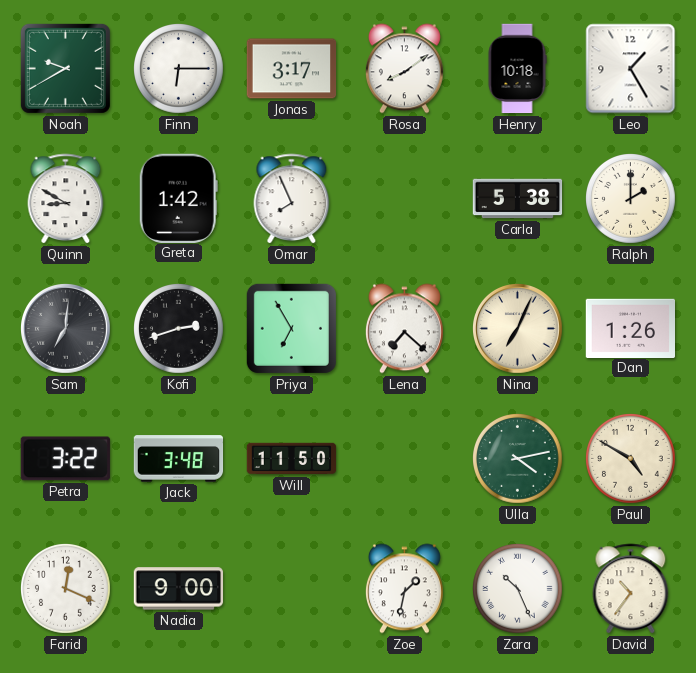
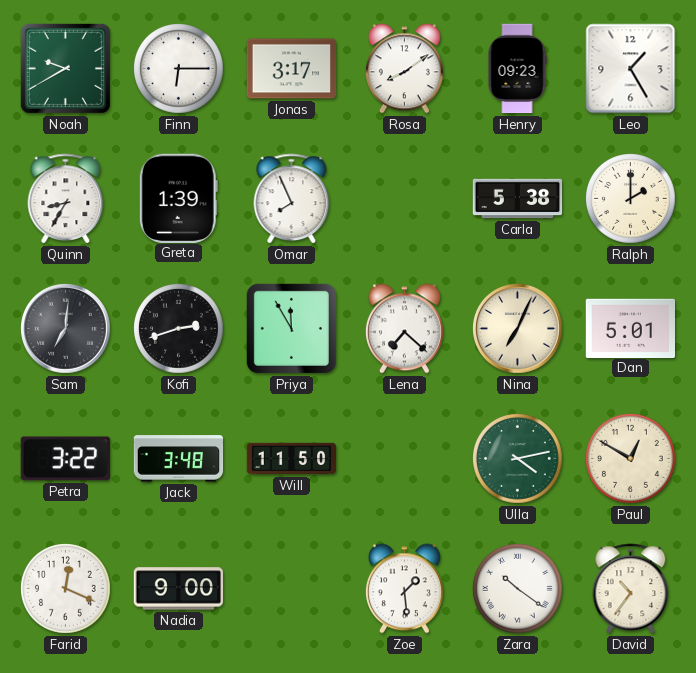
Henry: 10:18 -> 09:23
Quinn: 8:50 -> 8:35
Greta: 1:42 -> 1:39
Priya: 6:55 -> 11:55
Dan: 1:26 -> 5:01
Paul: 4:50 -> 12:50
Zoe: 1:32 -> 1:29
Zara: 10:26 -> 10:21
